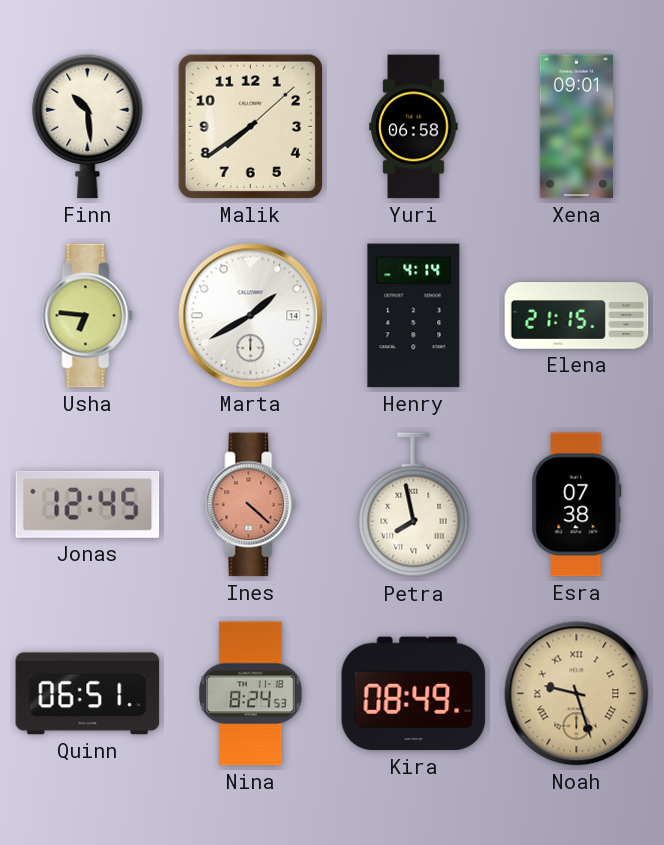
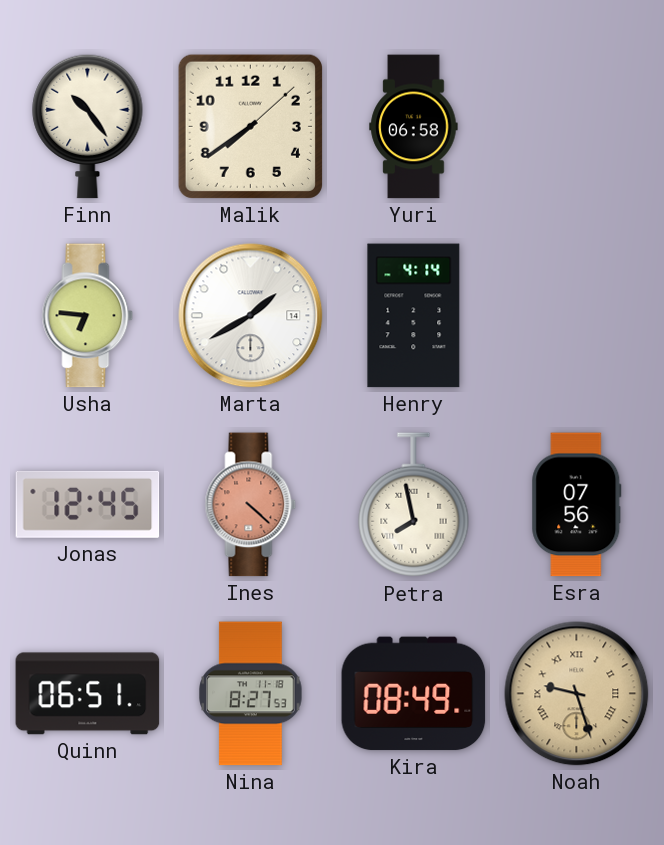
Finn: 10:29 -> 10:24
Xena: 09:01 -> none
Elena: 21:15 -> none
Esra: 07:38 -> 07:56
Nina: 8:24 -> 8:27
